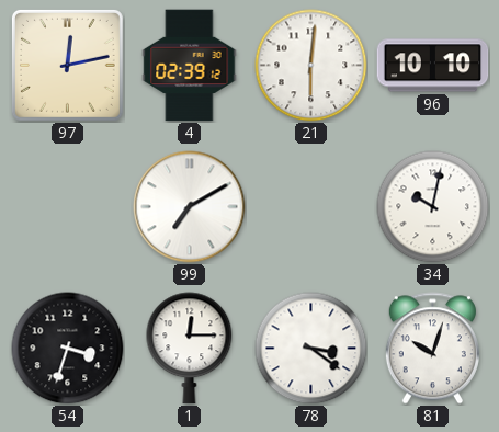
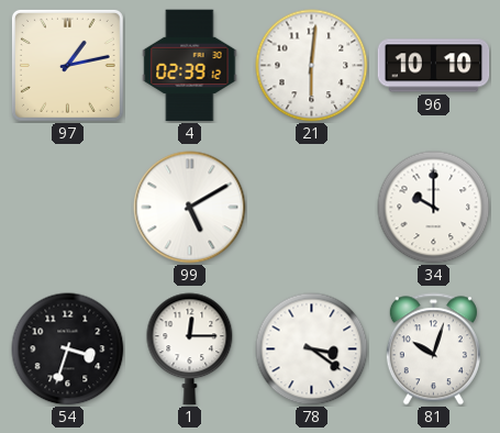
97: 12:13 -> 1:13
99: 7:10 -> 5:10
34: 10:02 -> 10:00
